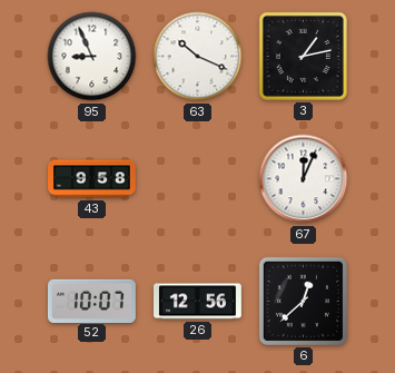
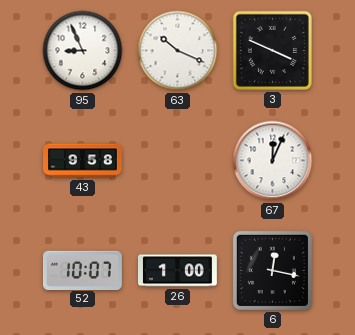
3: 1:13 -> 3:49
26: 12:56 -> 1:00
6: 12:38 -> 12:17
